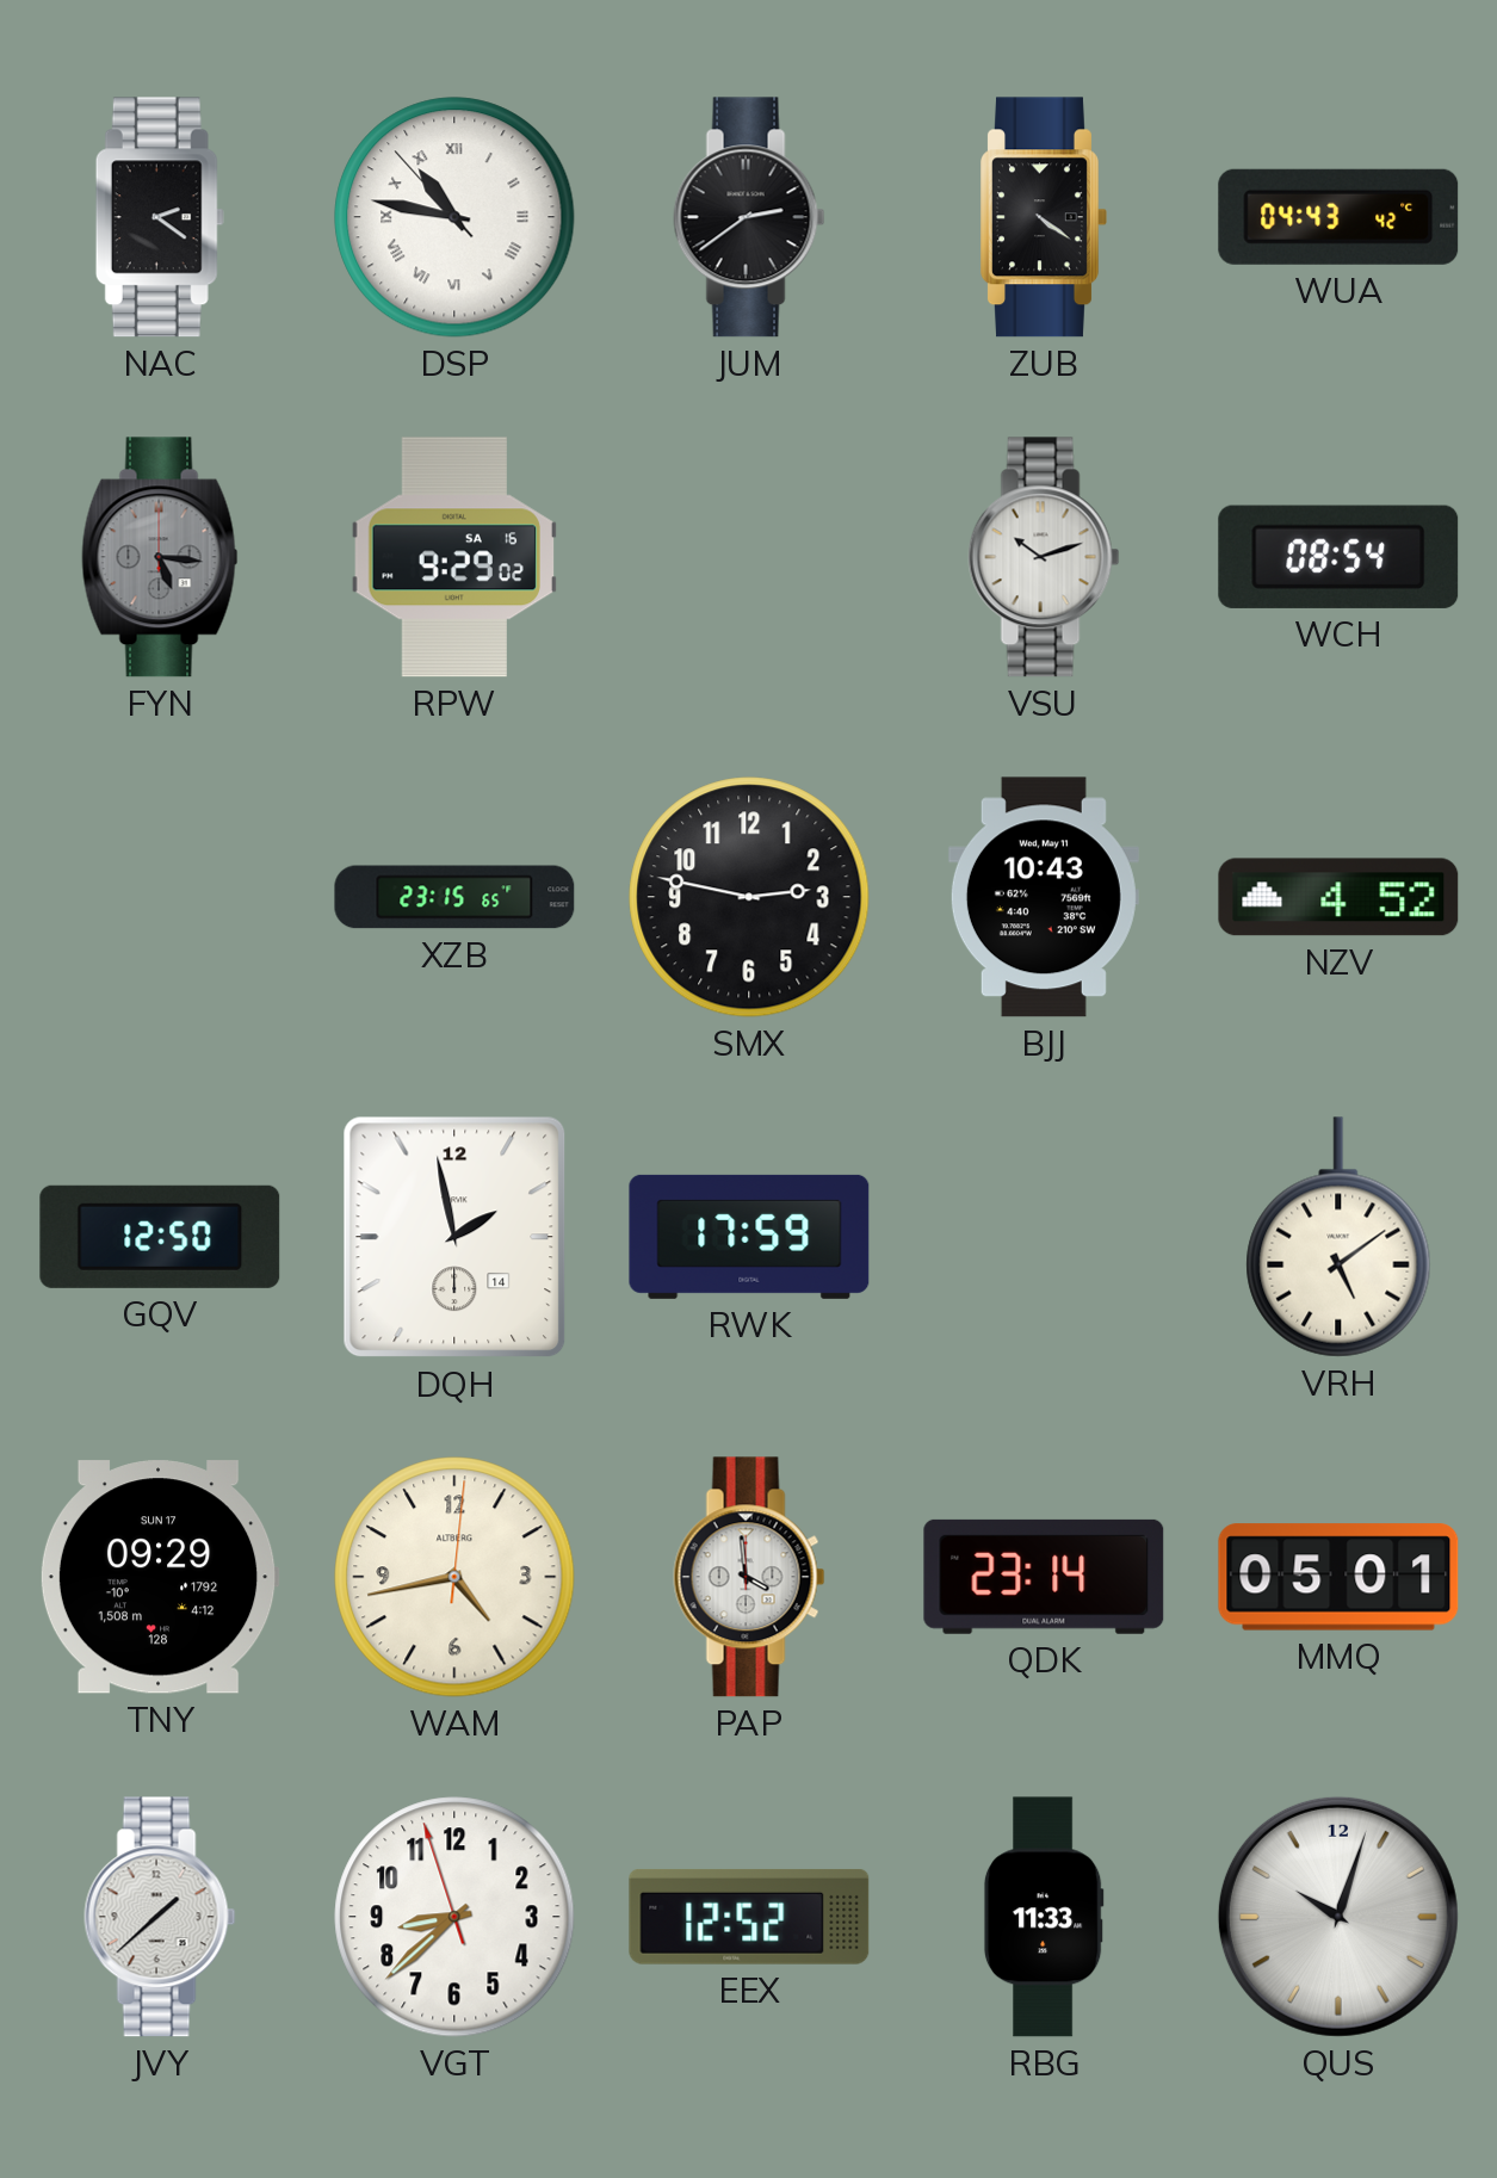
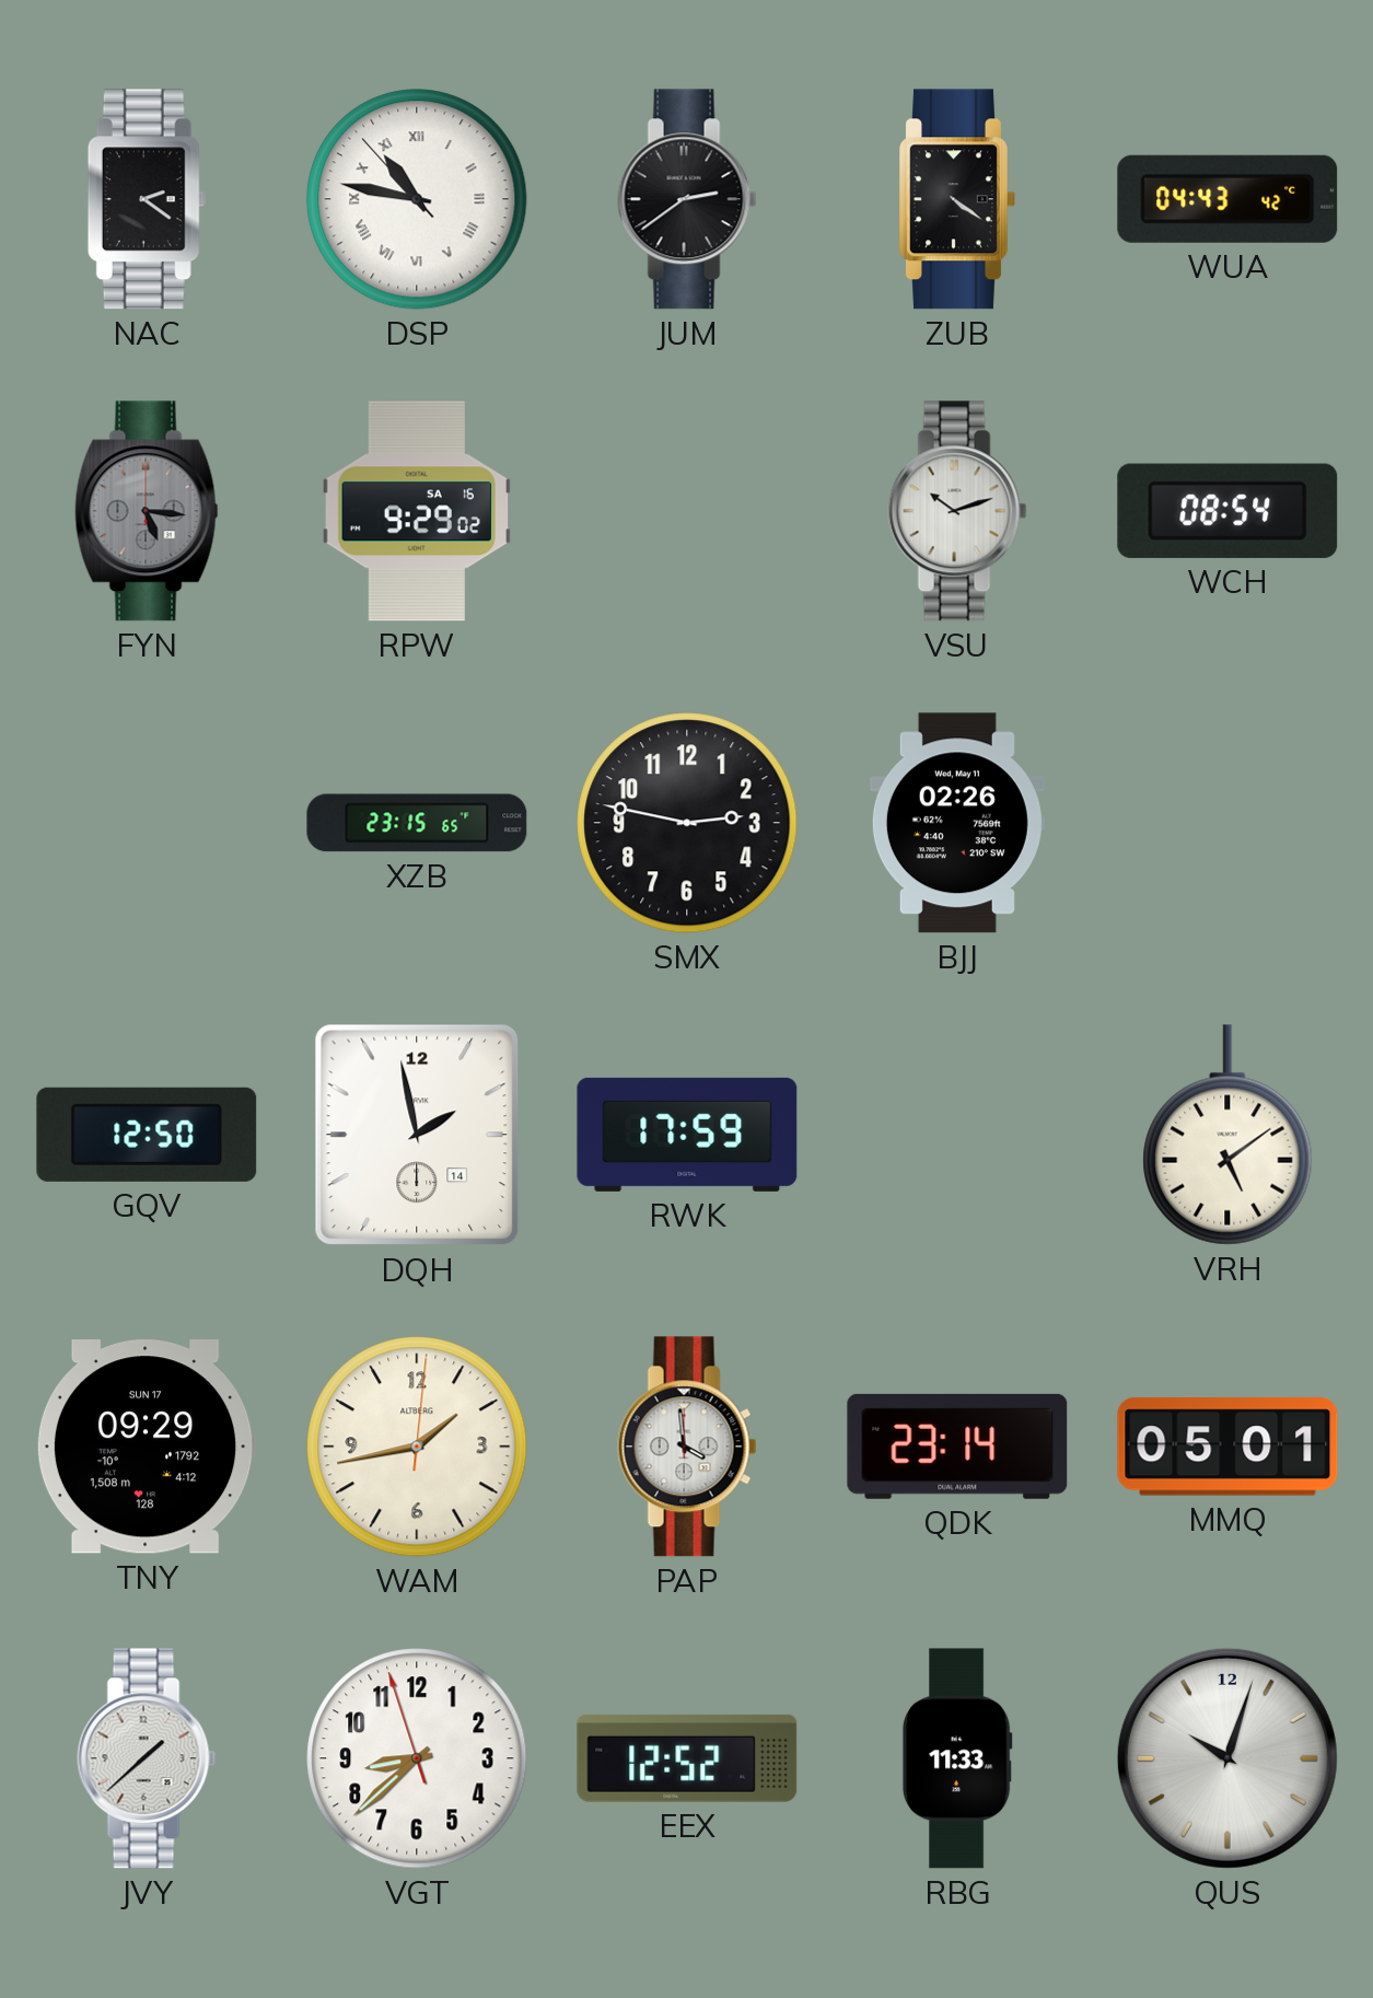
BJJ: 10:43 -> 02:26
NZV: 4:52 -> none
WAM: 4:43 -> 1:43
